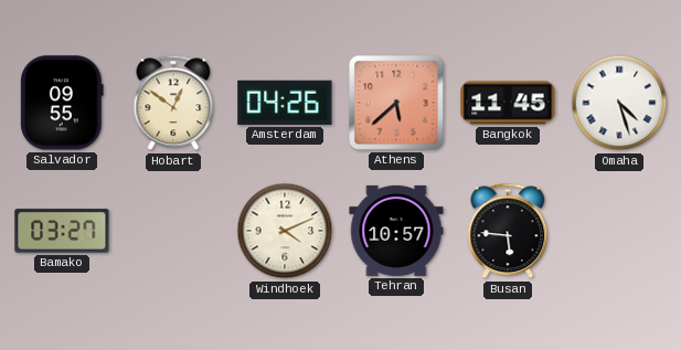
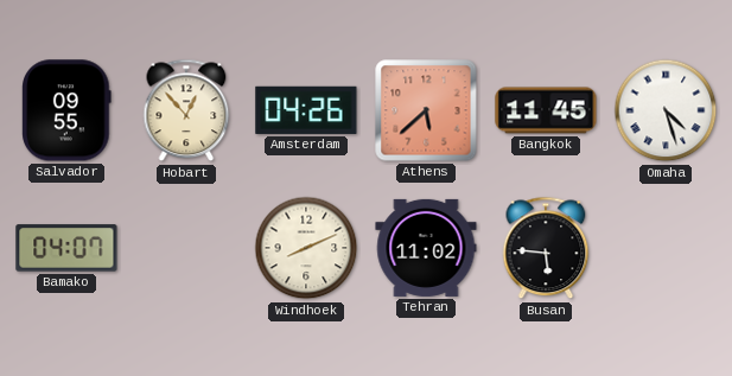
Hobart: 12:51 -> 12:53
Bamako: 03:27 -> 04:07
Windhoek: 4:11 -> 8:11
Tehran: 10:57 -> 11:02
